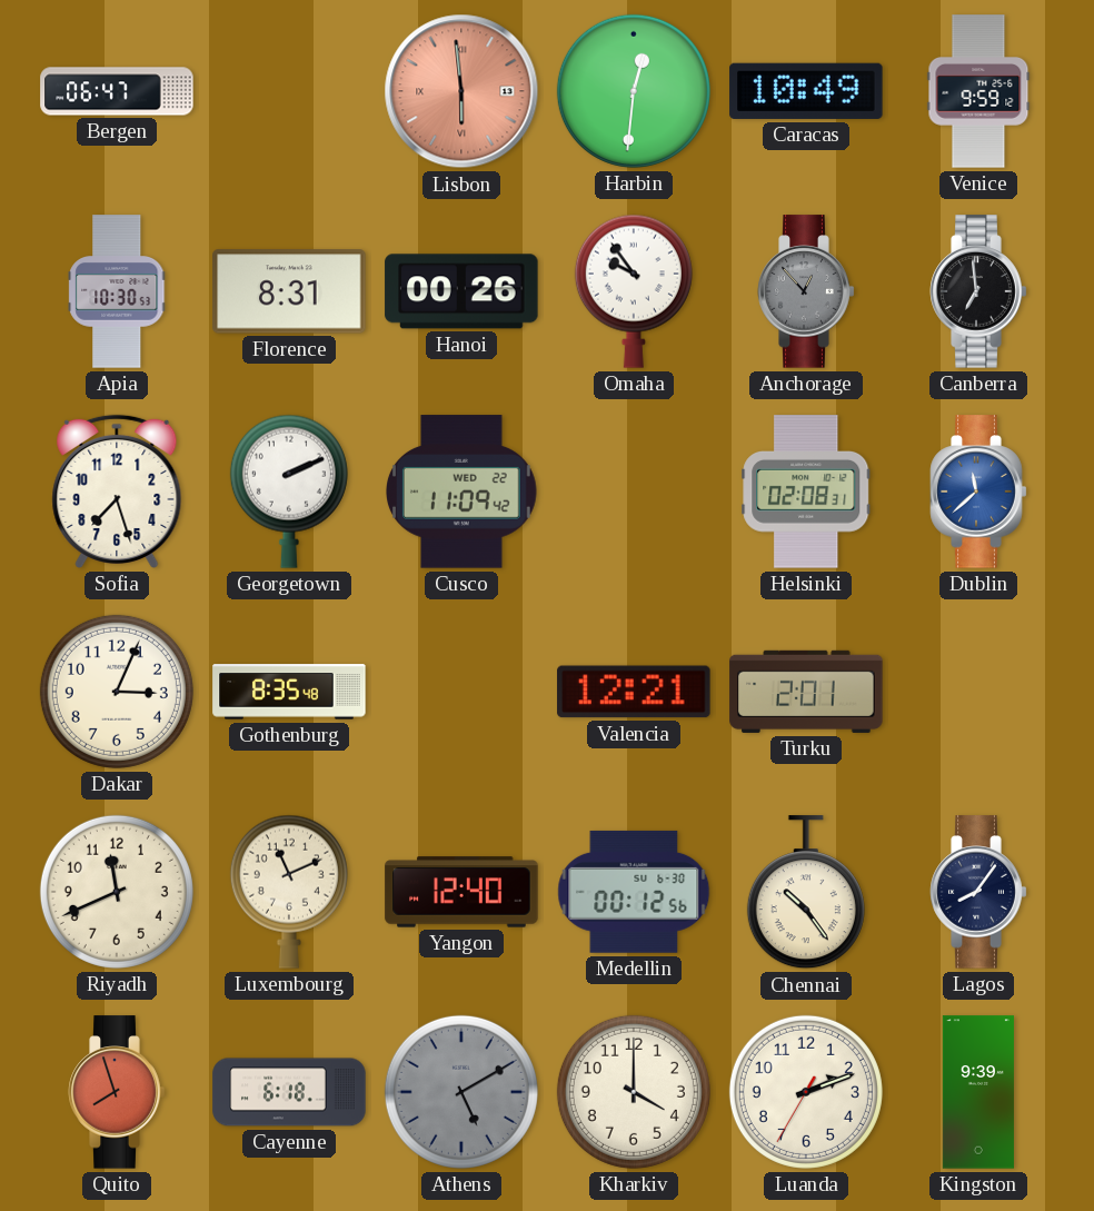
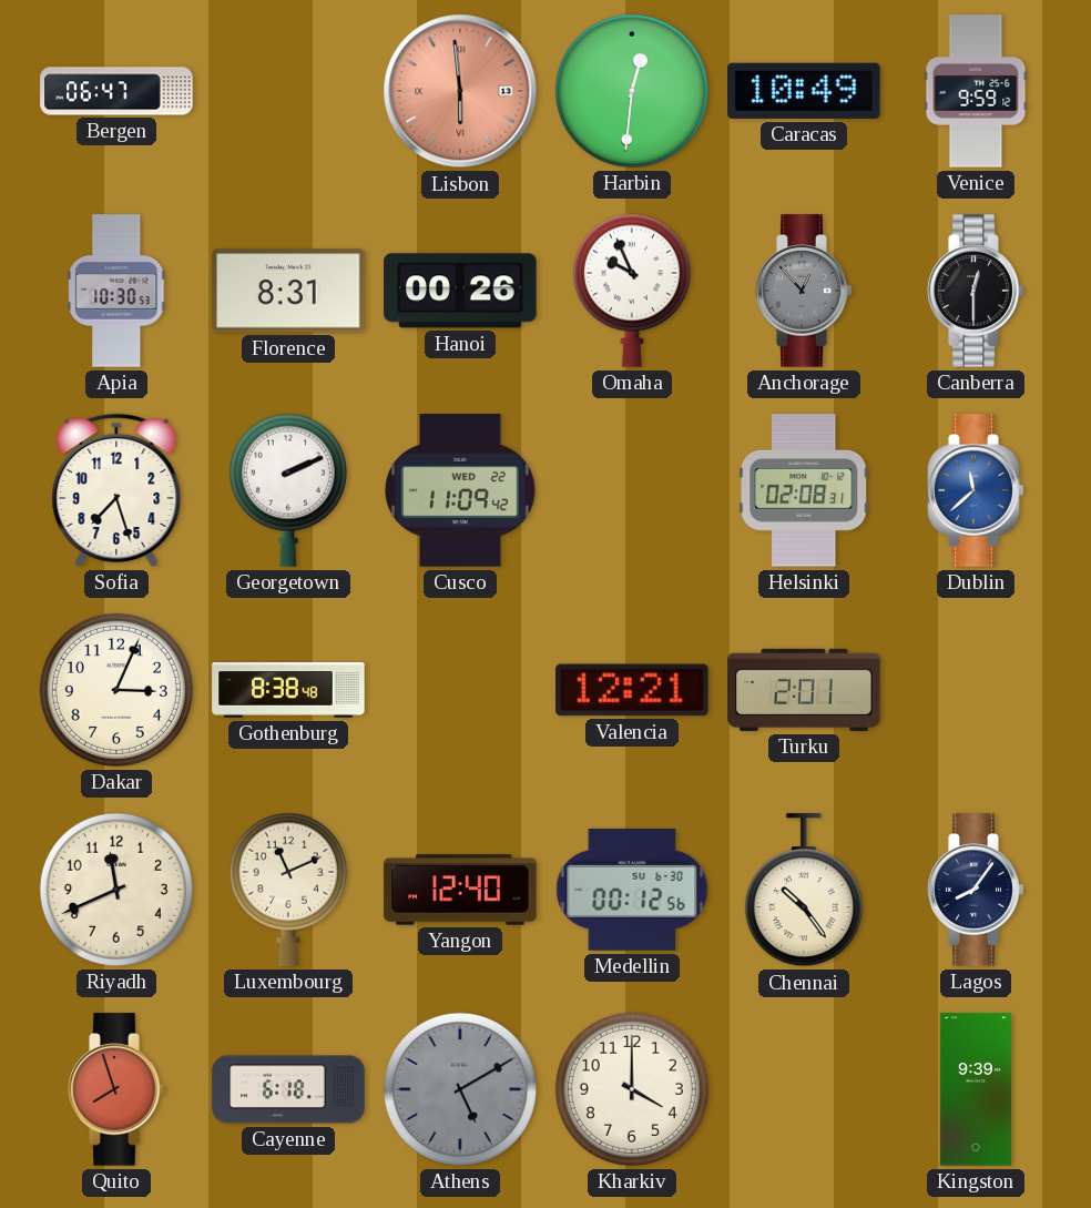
Omaha: 9:54 -> 9:56
Canberra: 6:59 -> 12:30
Gothenburg: 8:35 -> 8:38
Luanda: 2:11 -> none
